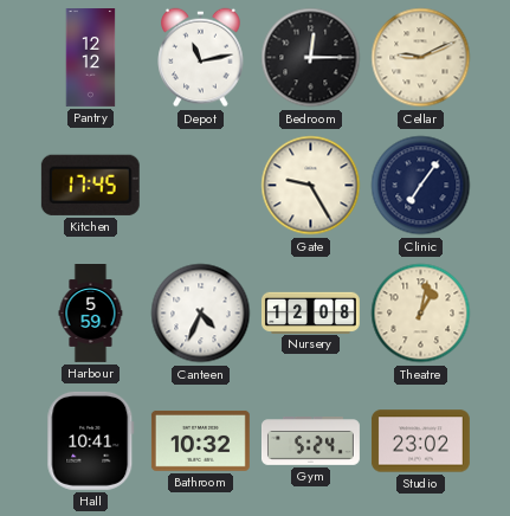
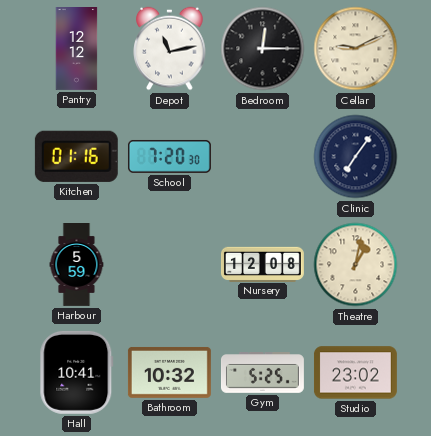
Kitchen: 17:45 -> 01:16
School: none -> 7:20
Gate: 9:25 -> none
Canteen: 4:34 -> none
Gym: 5:24 -> 5:25
